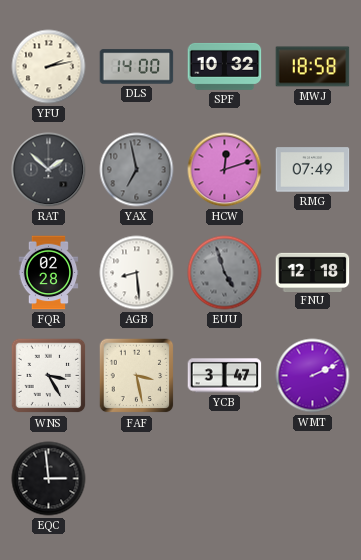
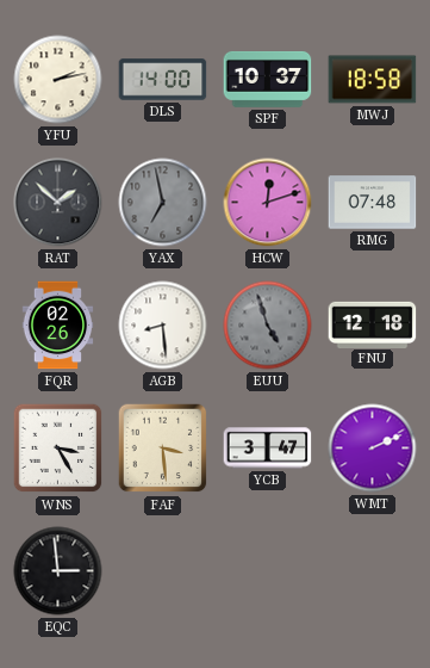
SPF: 10:32 -> 10:37
RMG: 07:49 -> 07:48
FQR: 02:28 -> 02:26
FAF: 3:28 -> 3:29
